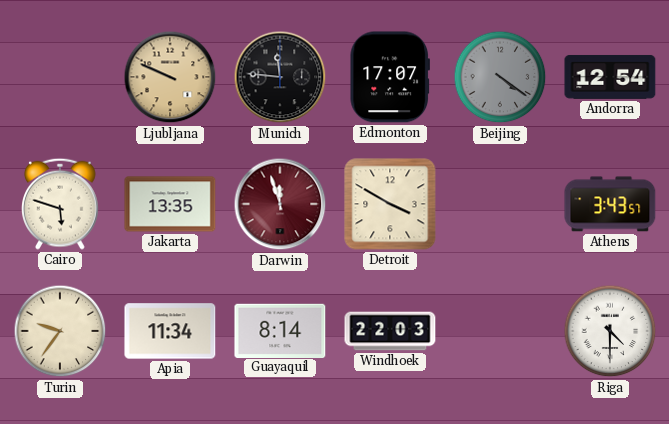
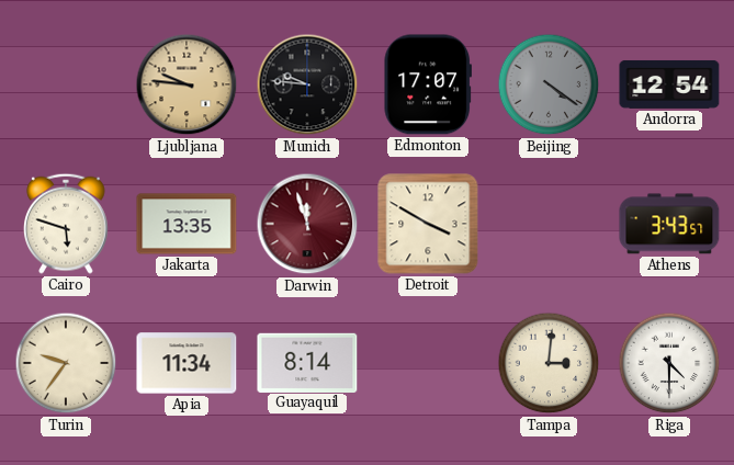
Ljubljana: 9:49 -> 9:46
Munich: 11:46 -> 9:46
Windhoek: 22:03 -> none
Tampa: none -> 3:01
